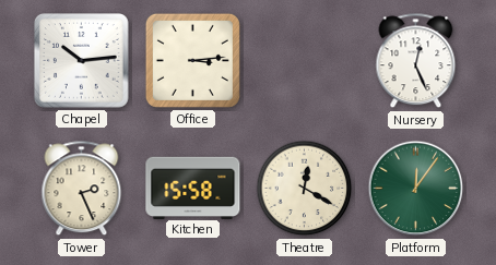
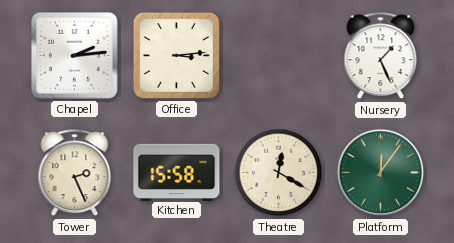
Chapel: 10:14 -> 2:14
Nursery: 12:26 -> 1:26
